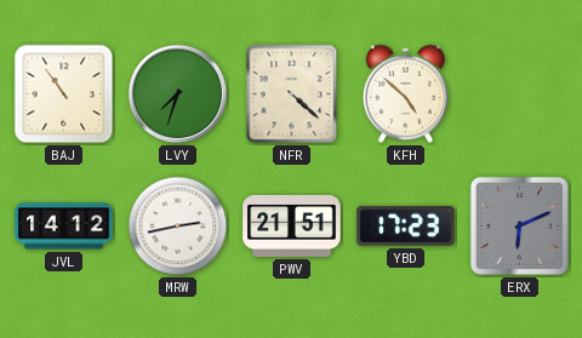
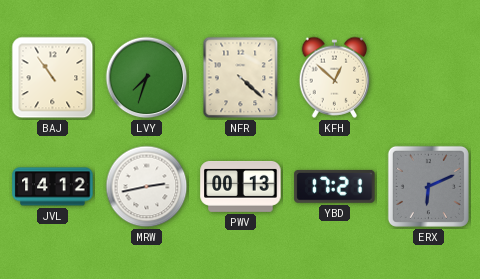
KFH: 4:52 -> 12:52
PWV: 21:51 -> 00:13
YBD: 17:23 -> 17:21
